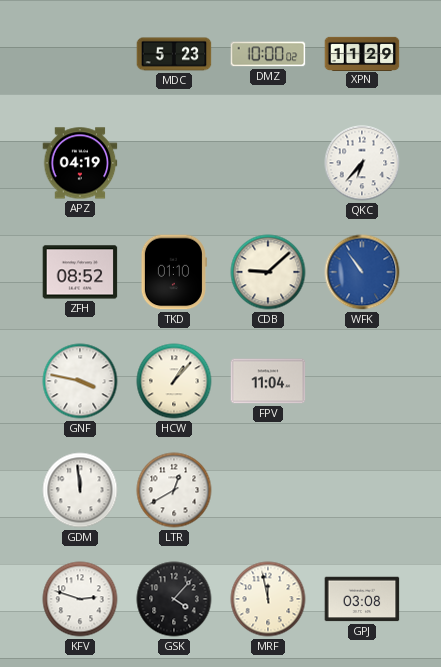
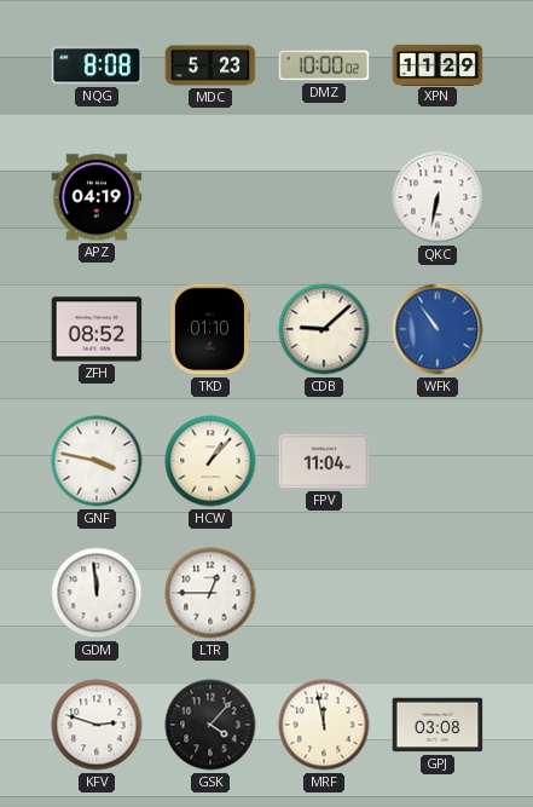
NQG: none -> 8:08
QKC: 6:37 -> 6:32
LTR: 12:40 -> 12:45
